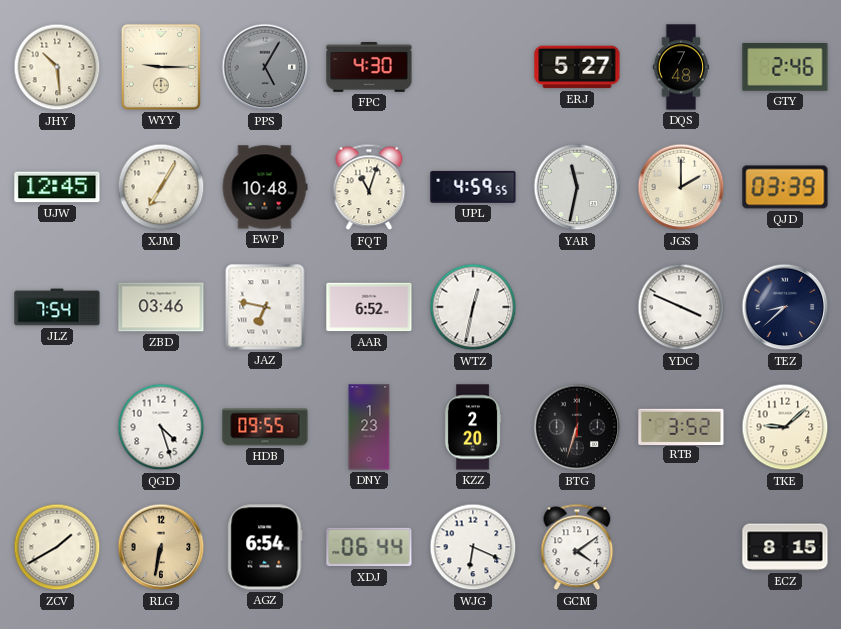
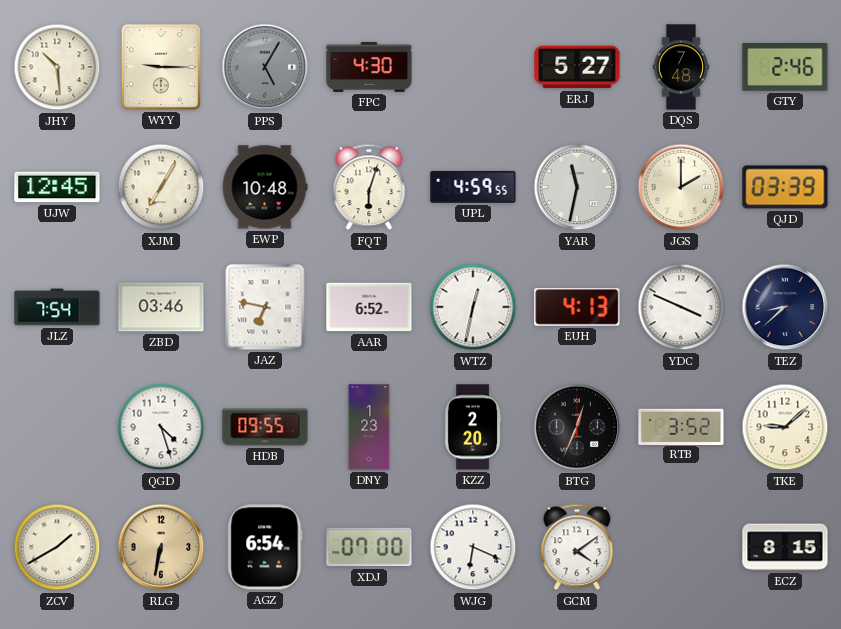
FQT: 11:03 -> 6:03
EUH: none -> 4:13
BTG: 6:33 -> 12:34
XDJ: 06:44 -> 07:00
